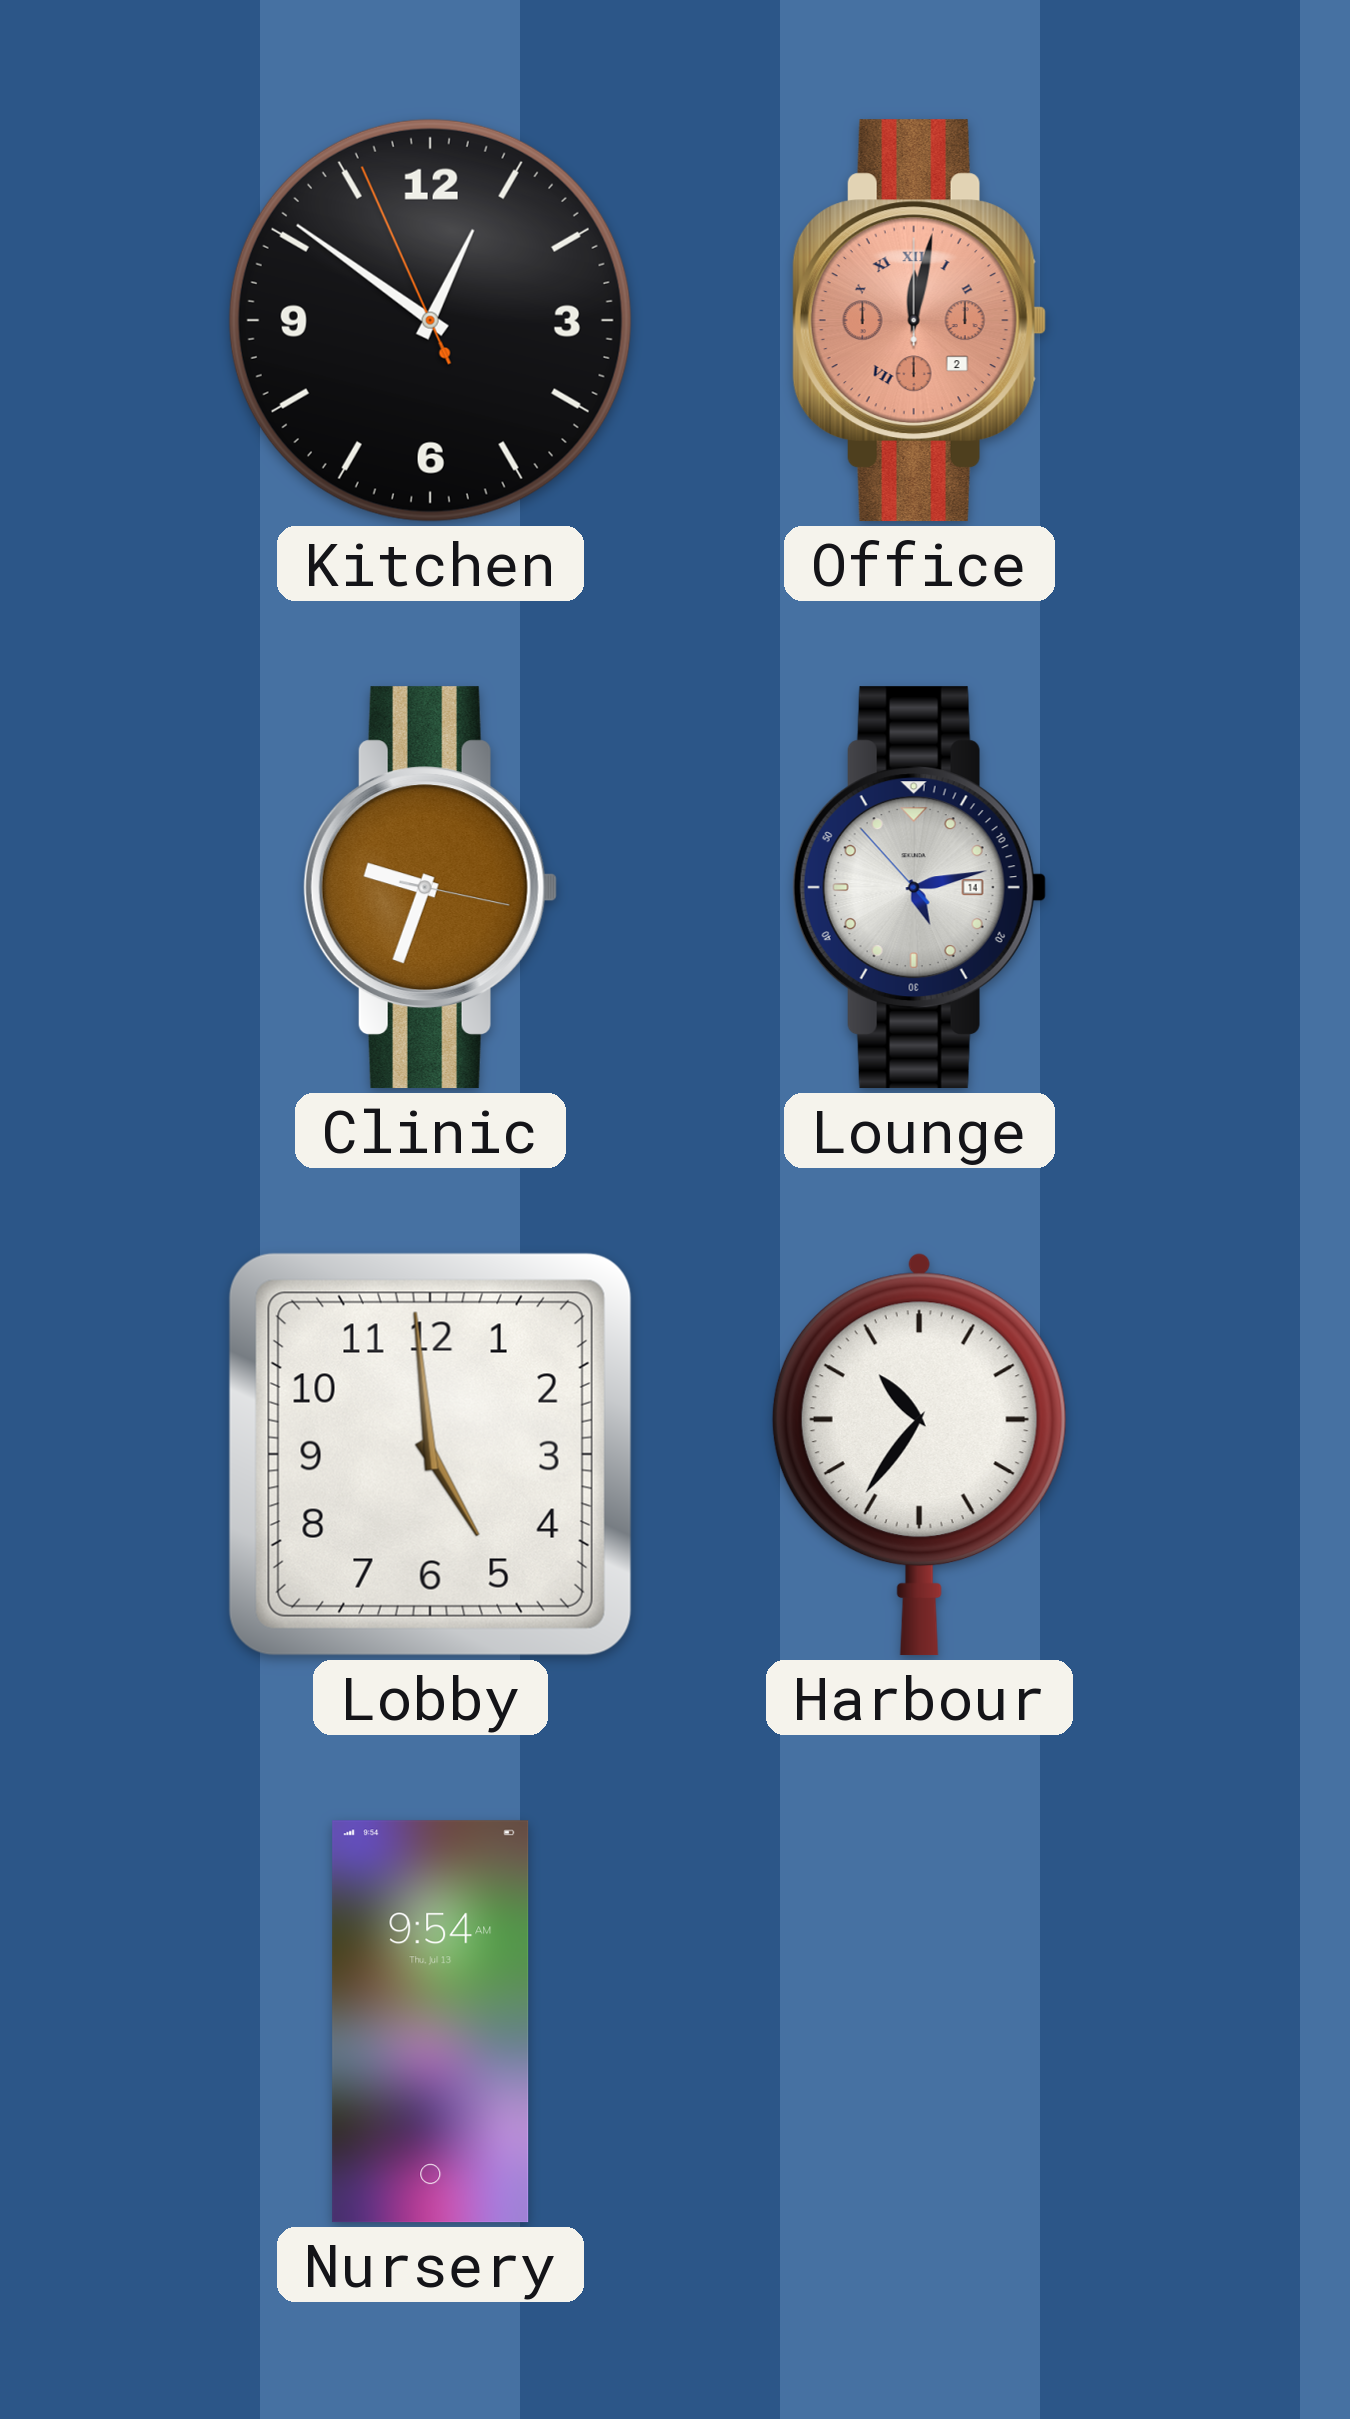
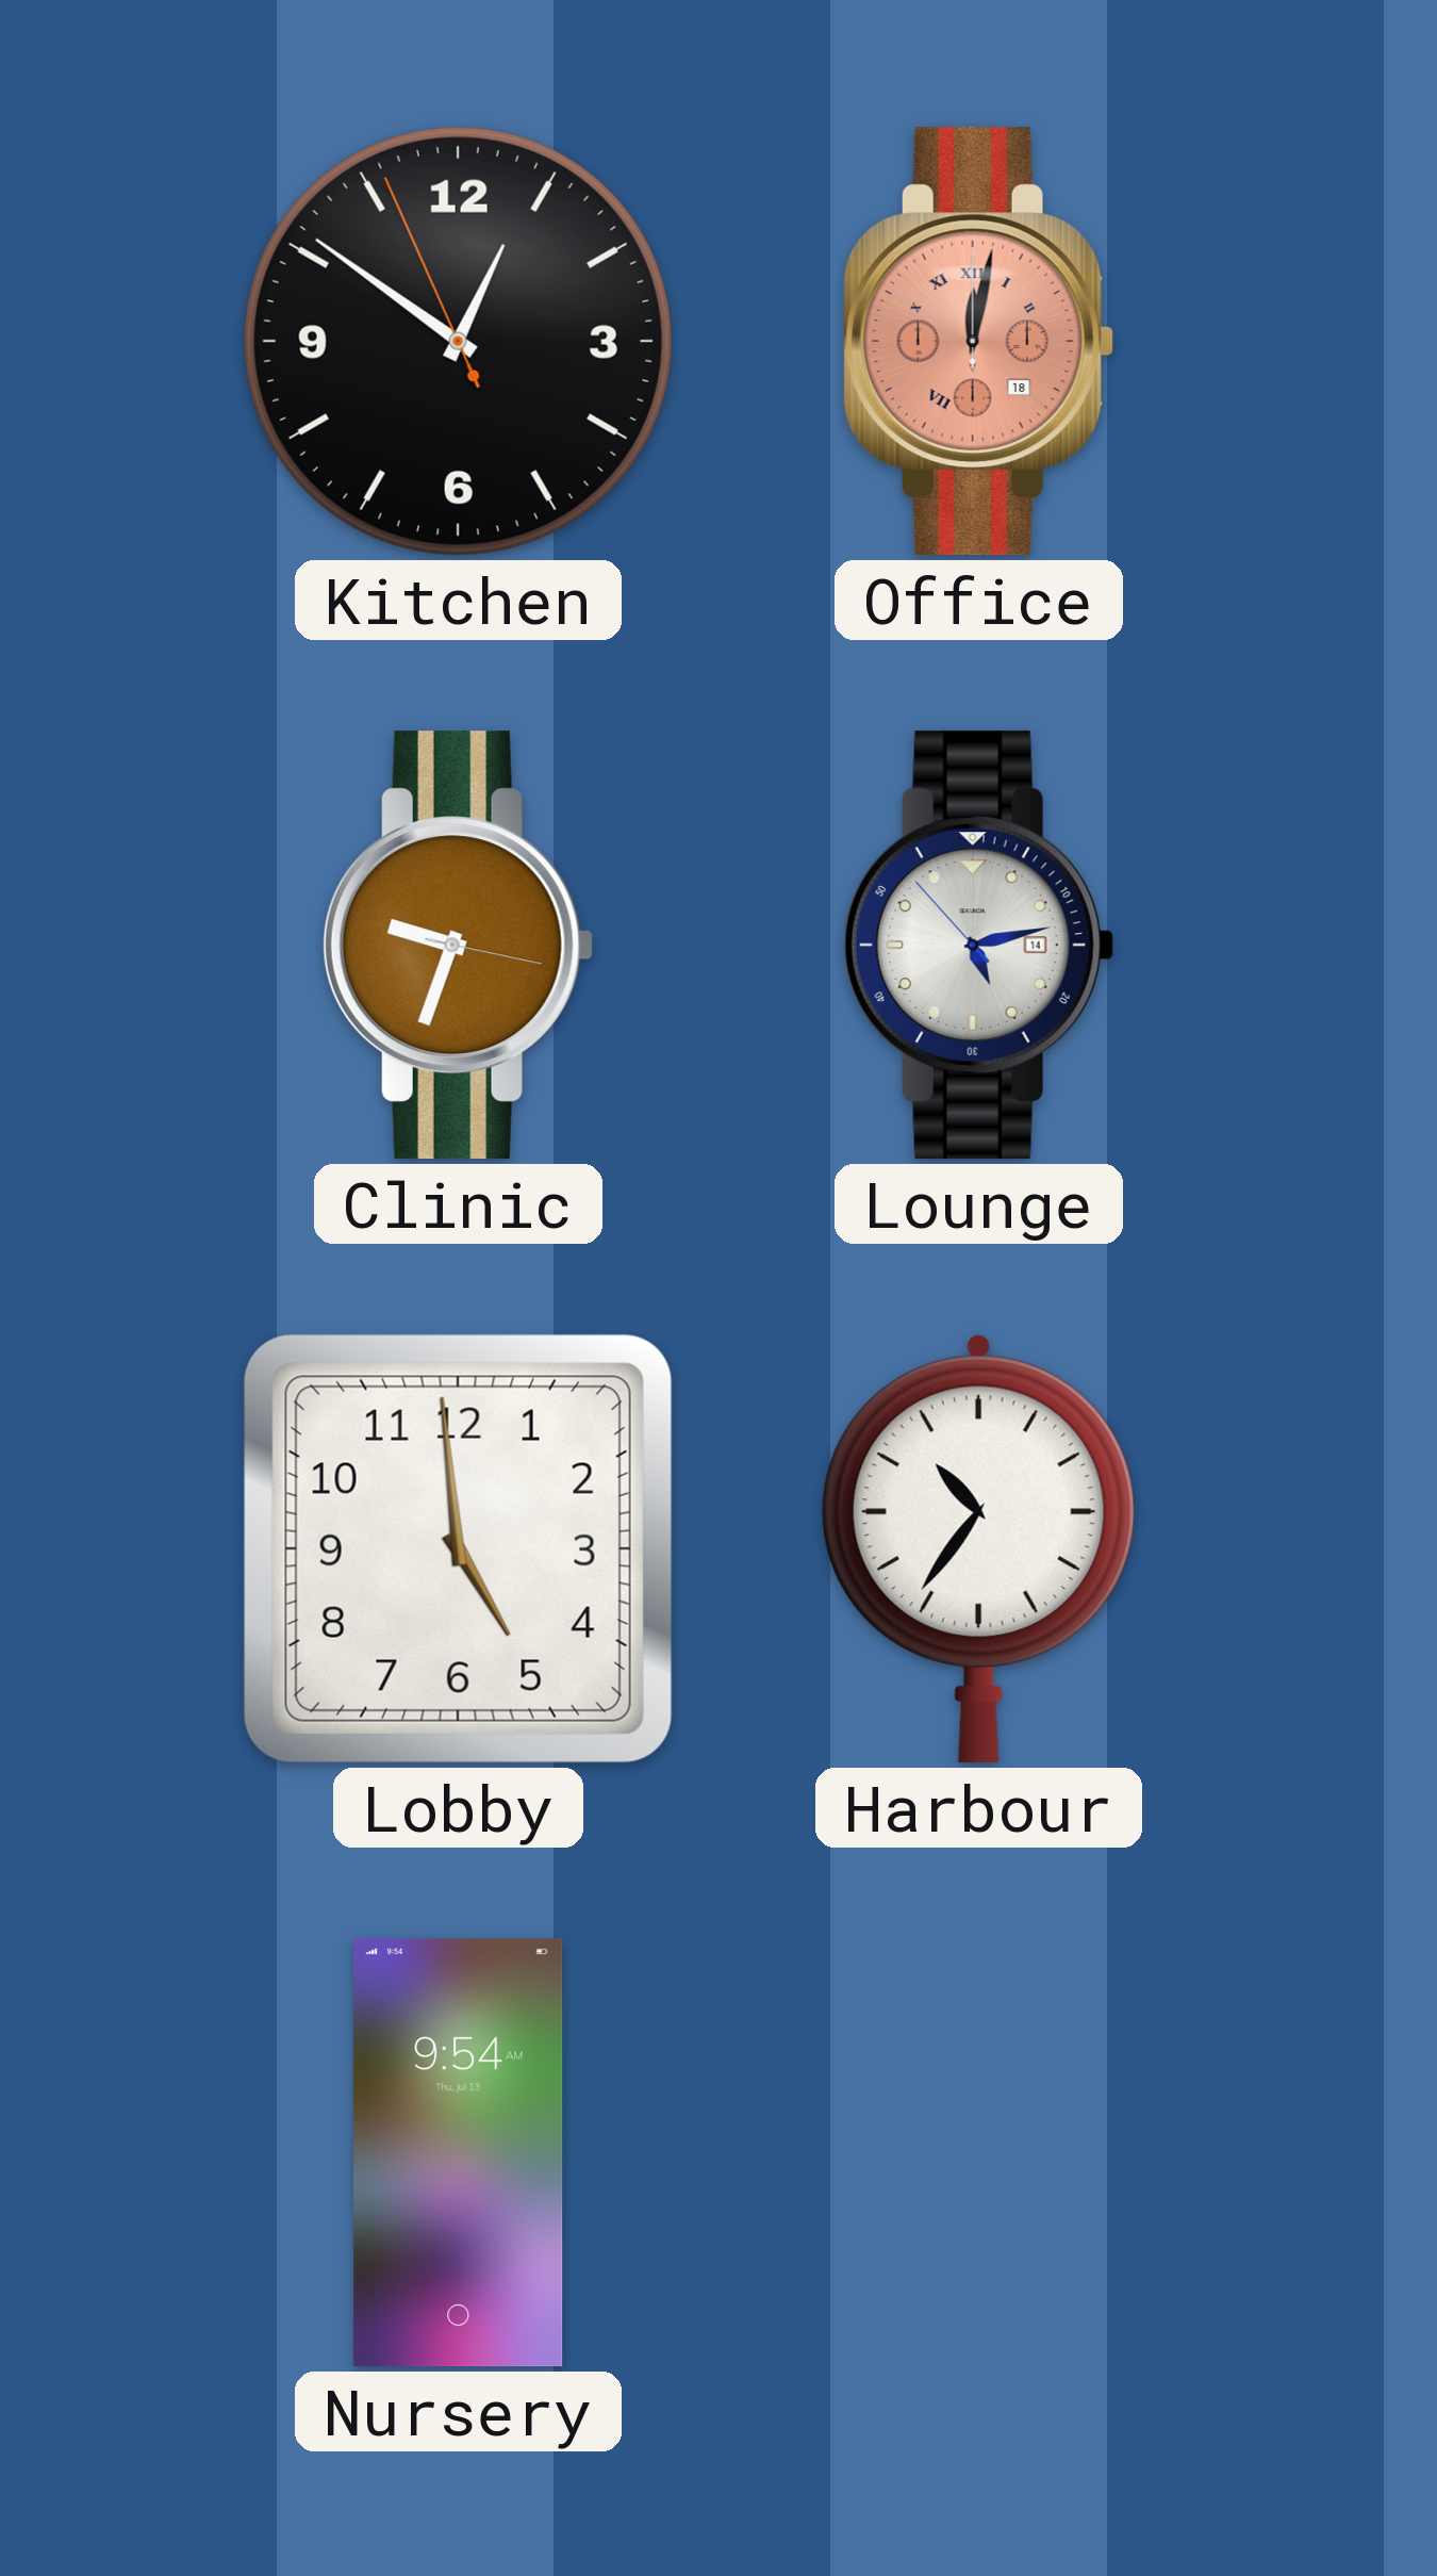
Office date: 2 -> 18
